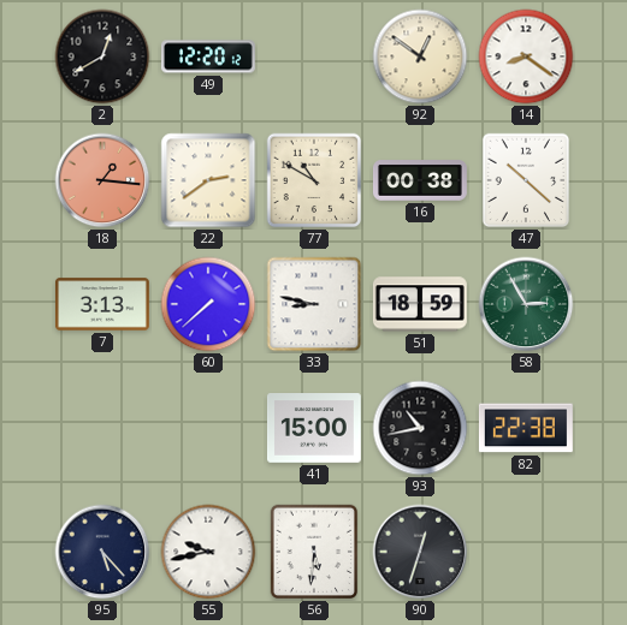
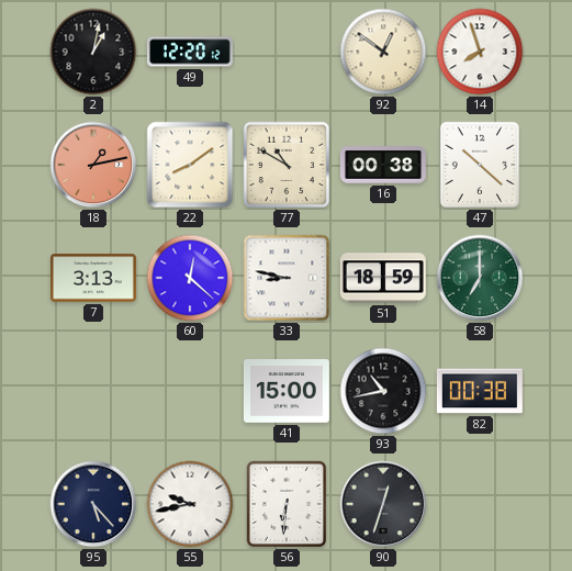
2: 12:40 -> 1:02
14: 8:21 -> 7:57
18: 1:16 -> 1:13
22: 2:39 -> 8:09
60: 7:38 -> 12:22
58: 2:55 -> 7:00
82: 22:38 -> 00:38
56: 5:31 -> 6:31
